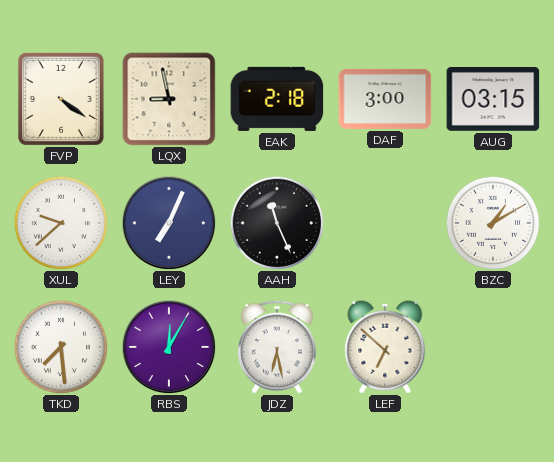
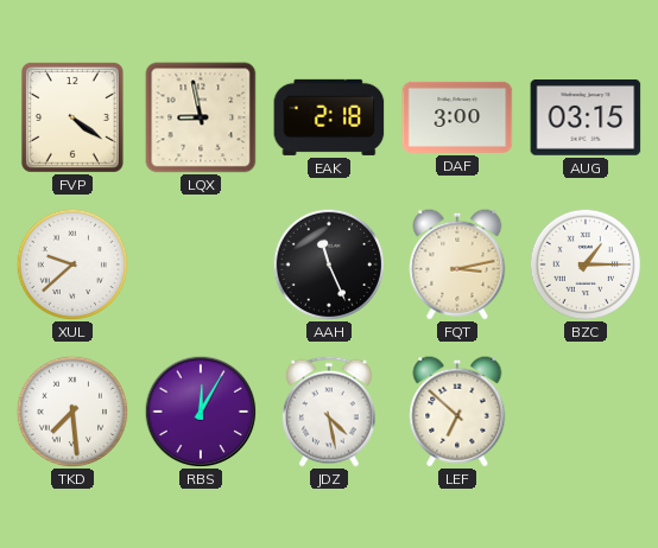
LEY: 7:04 -> none
FQT: none -> 3:13
BZC: 1:10 -> 1:15
JDZ: 6:28 -> 4:28
